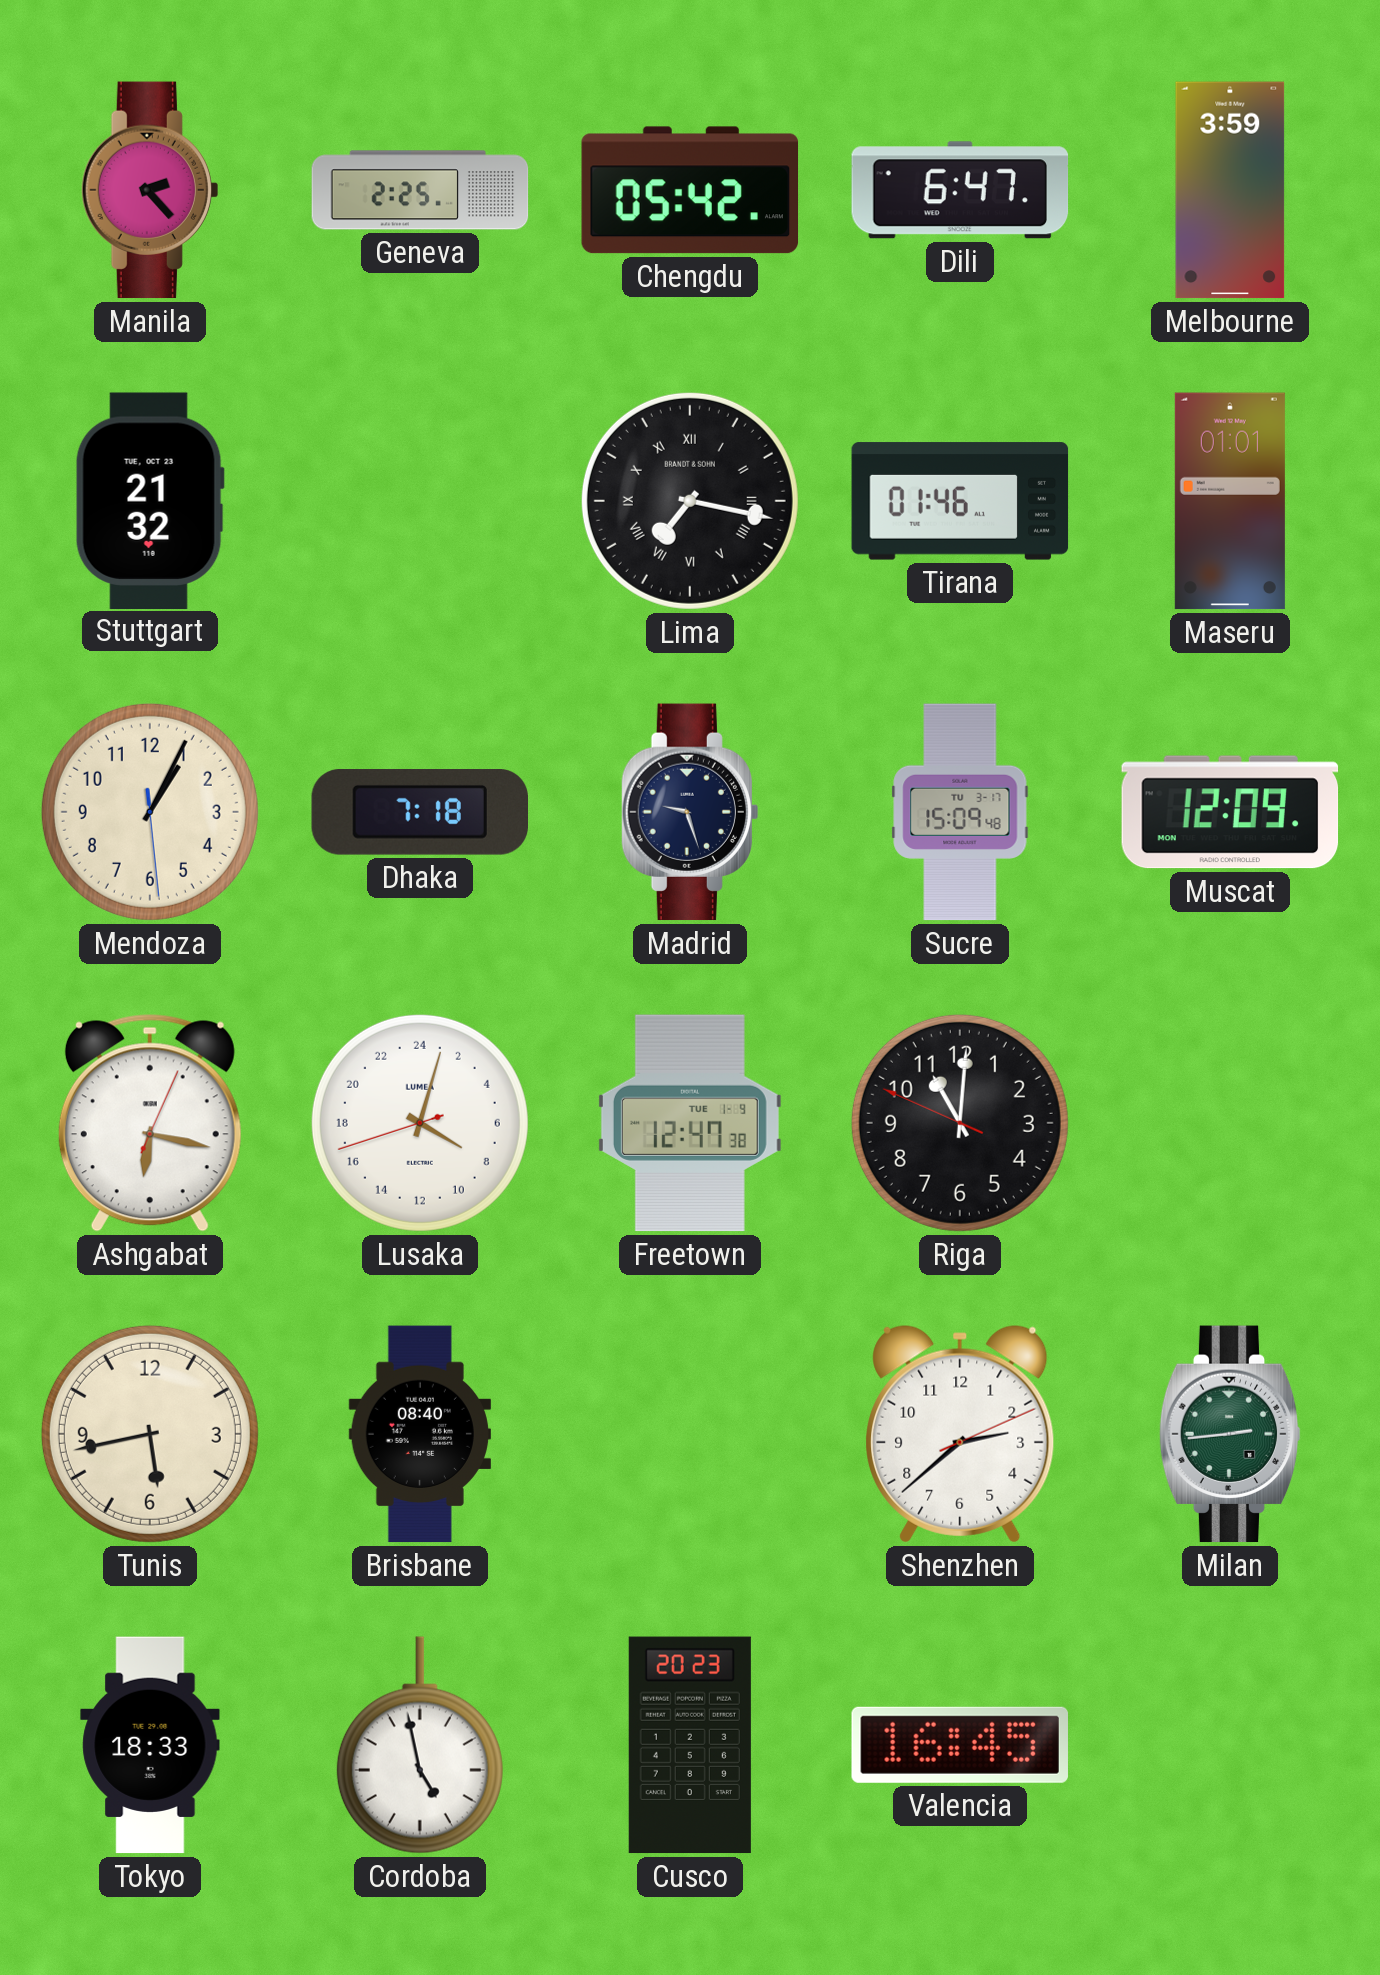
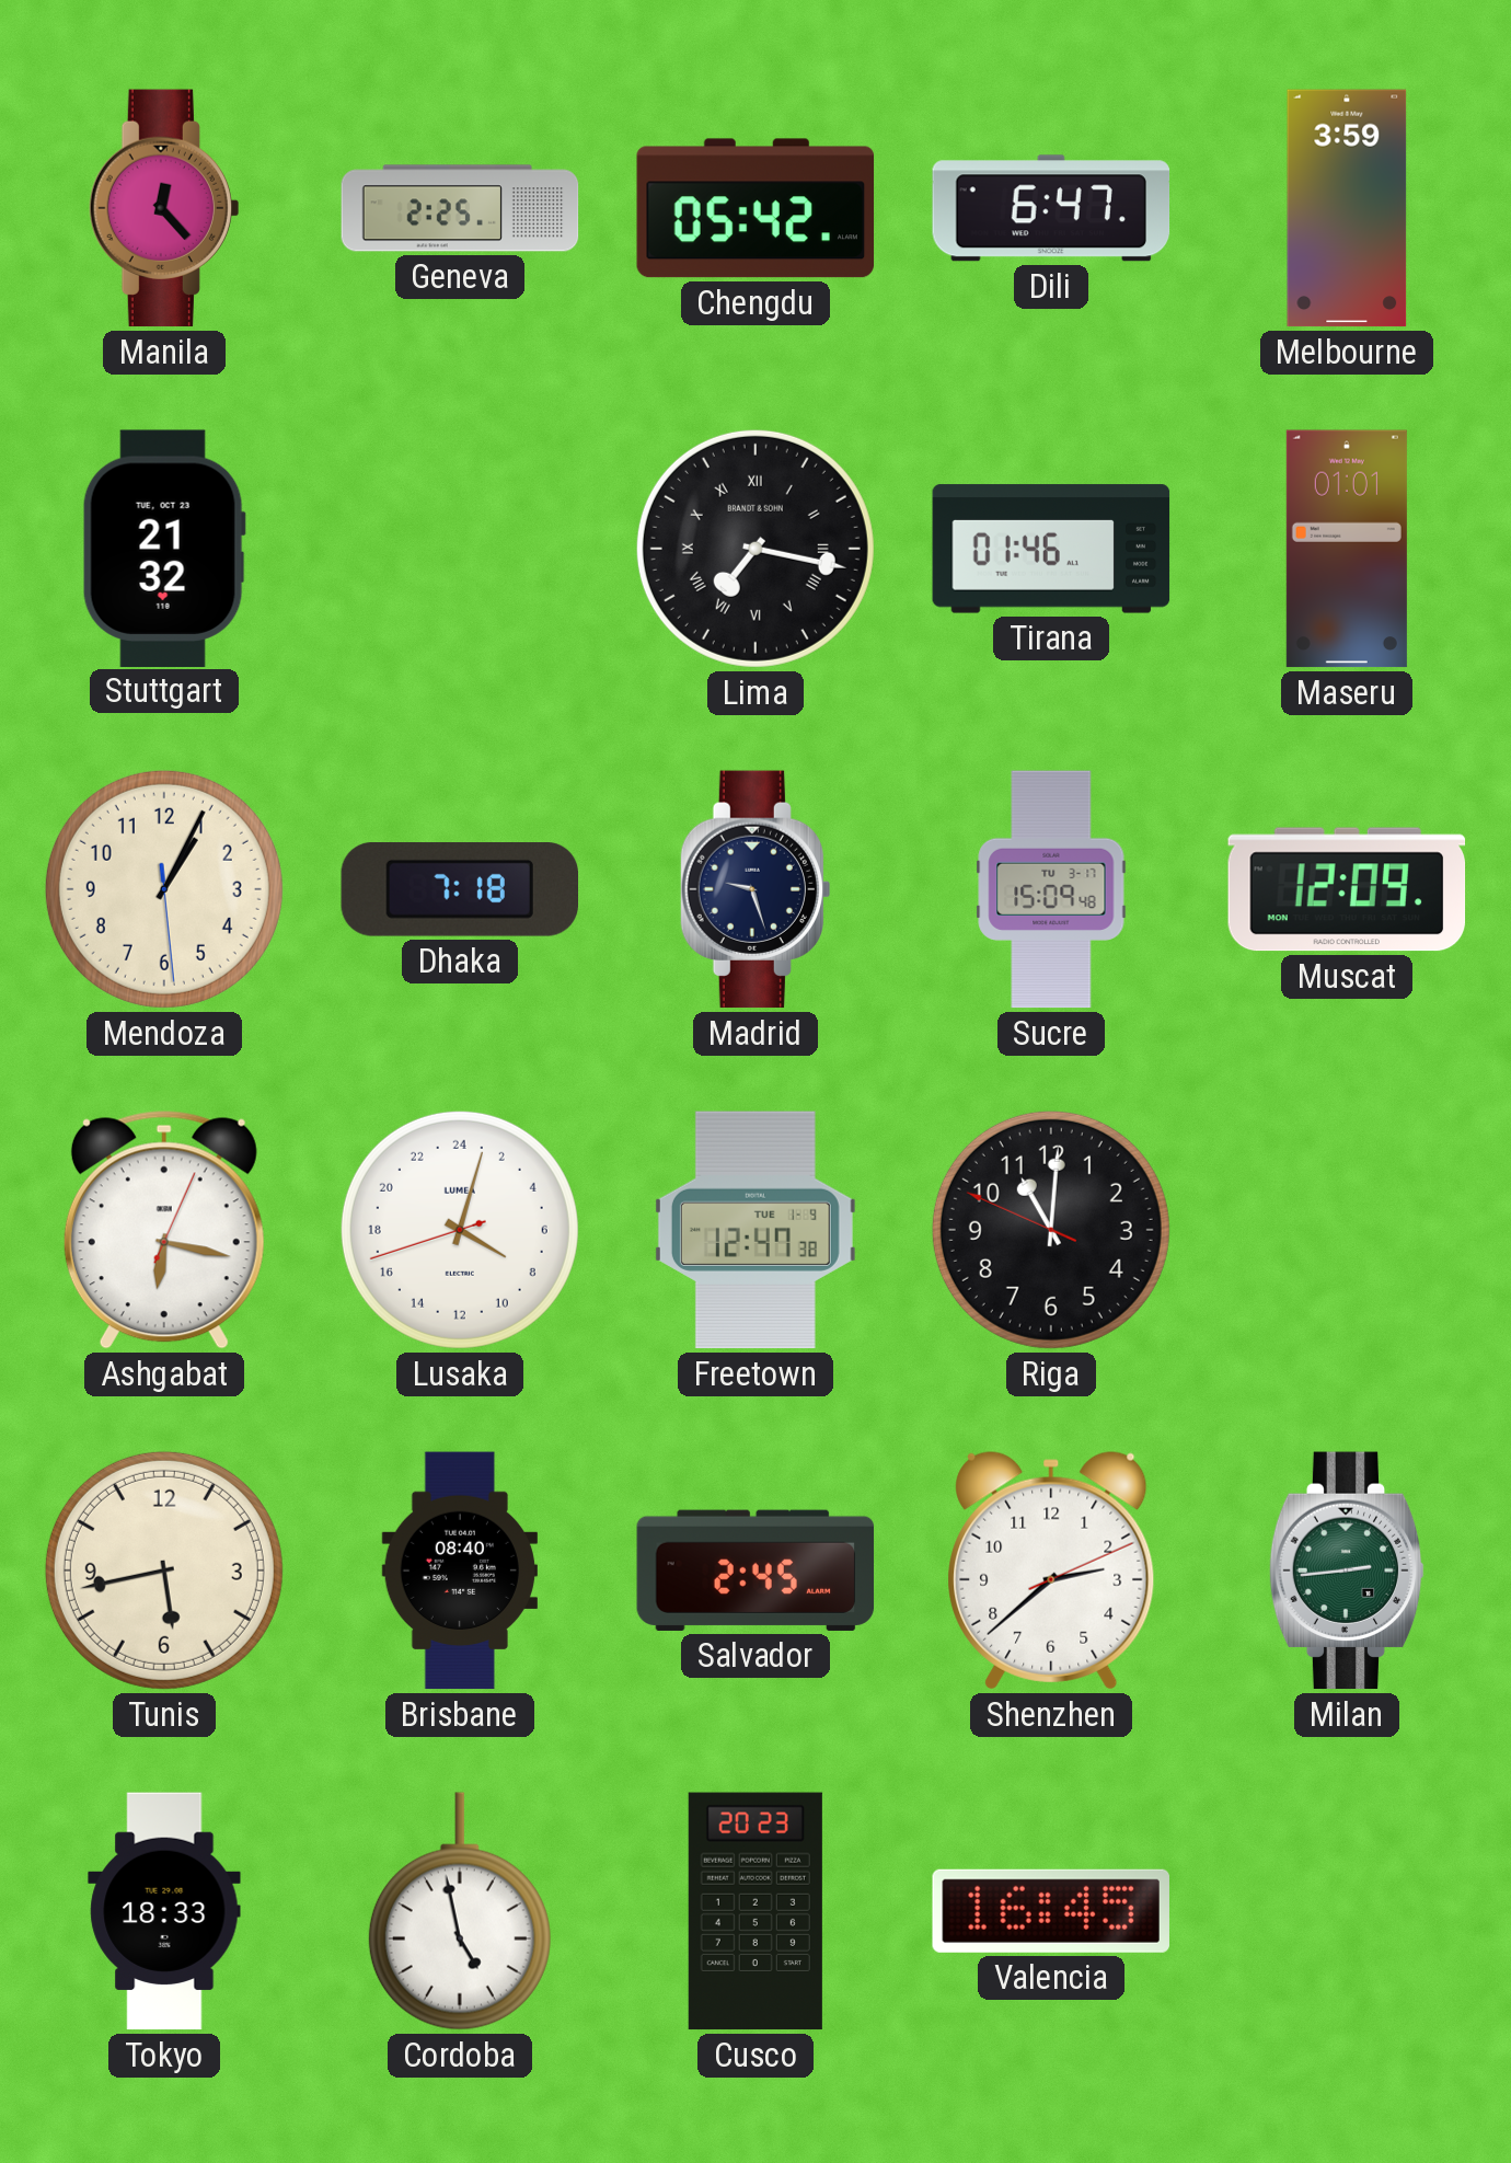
Manila: 2:23 -> 12:23
Salvador: none -> 2:45
